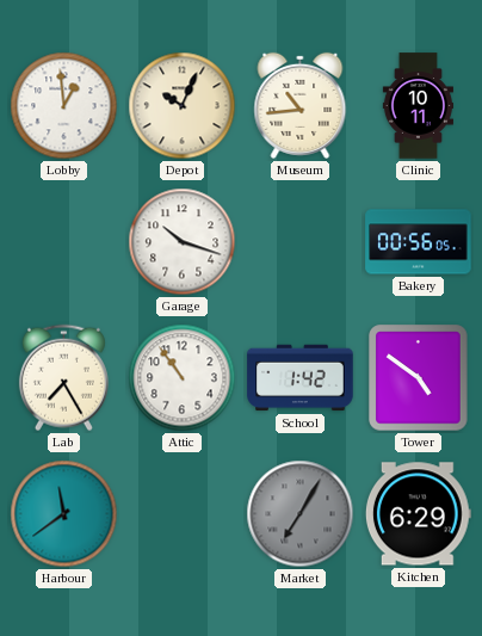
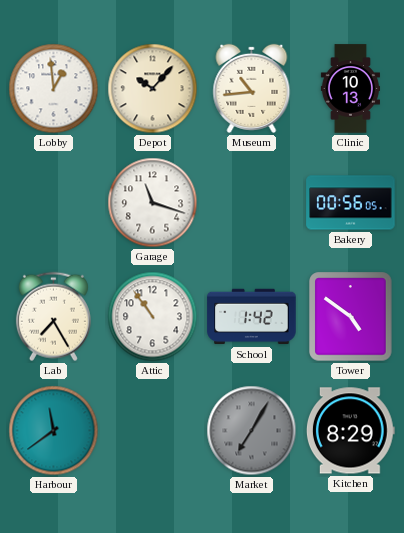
Depot: 10:04 -> 10:07
Clinic: 10:11 -> 10:13
Garage: 10:18 -> 11:18
Kitchen: 6:29 -> 8:29
